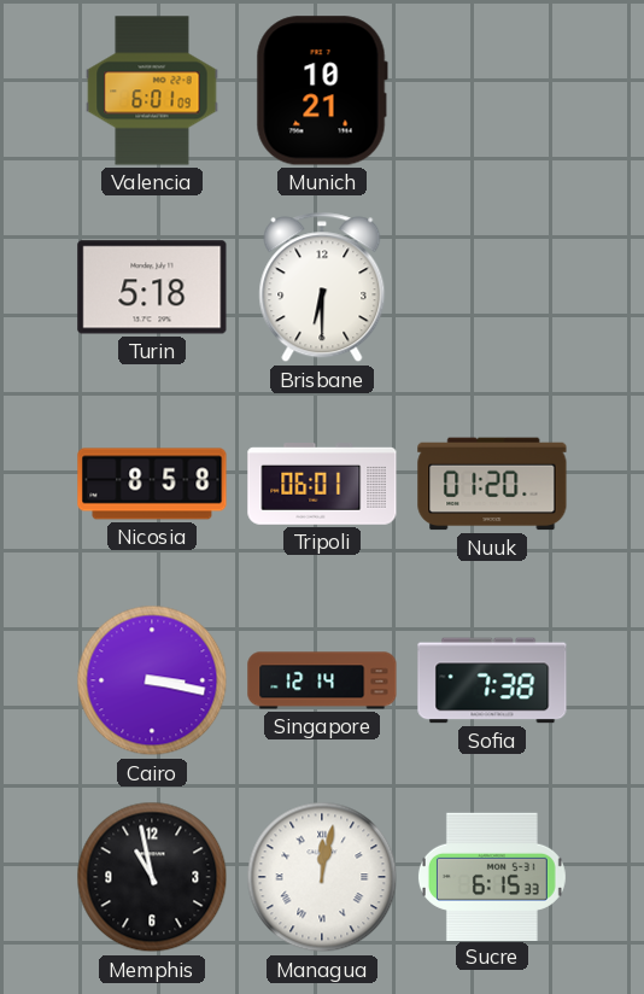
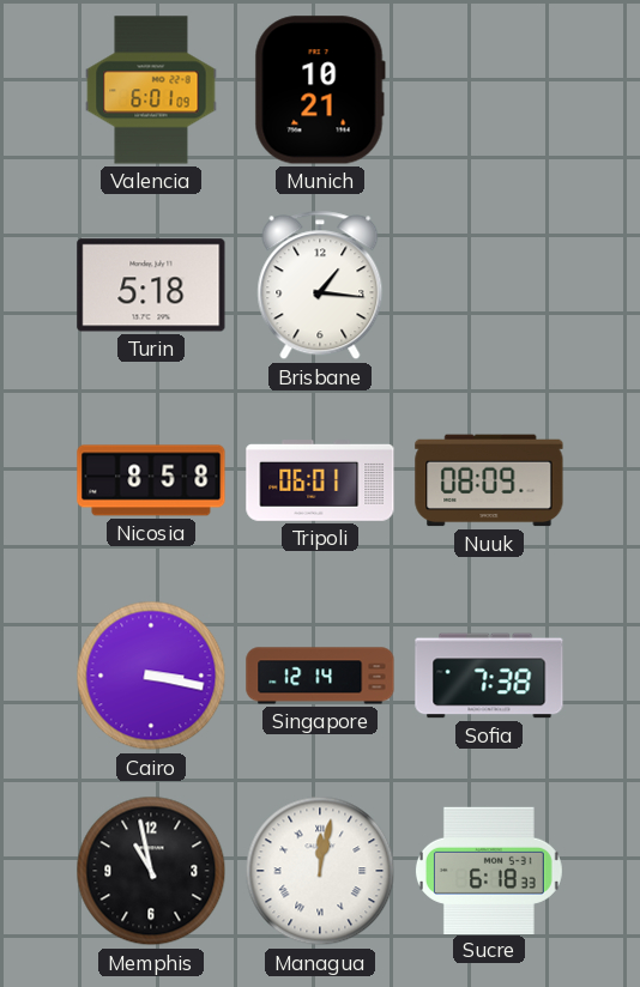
Brisbane: 6:30 -> 1:16
Nuuk: 01:20 -> 08:09
Sucre: 6:15 -> 6:18
